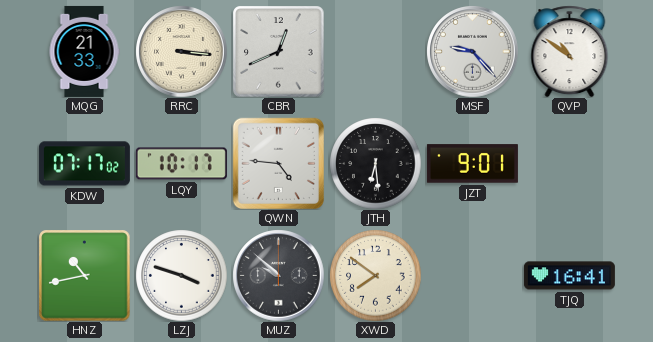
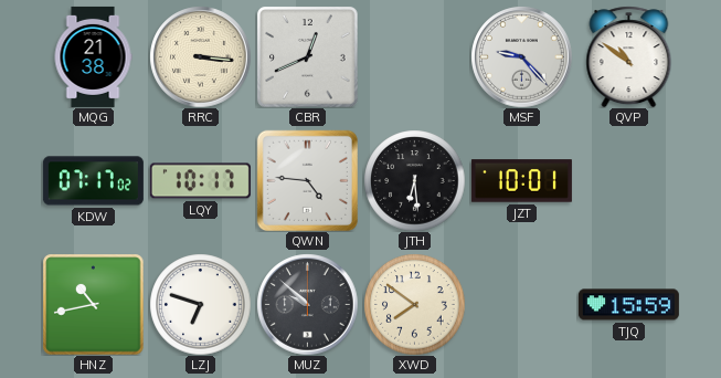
MQG: 21:33 -> 21:38
JZT: 9:01 -> 10:01
LZJ: 3:48 -> 6:48
TJQ: 16:41 -> 15:59
